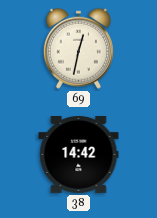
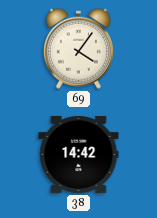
69: 12:32 -> 4:06
